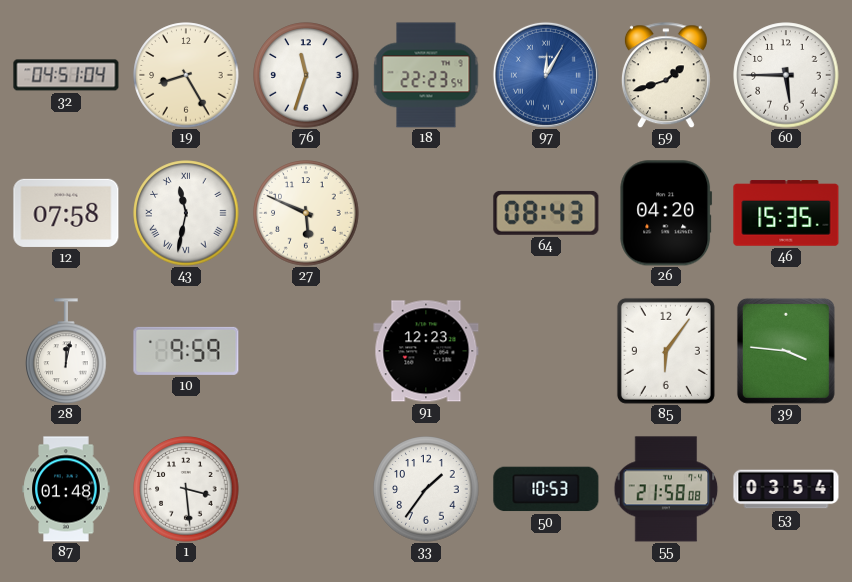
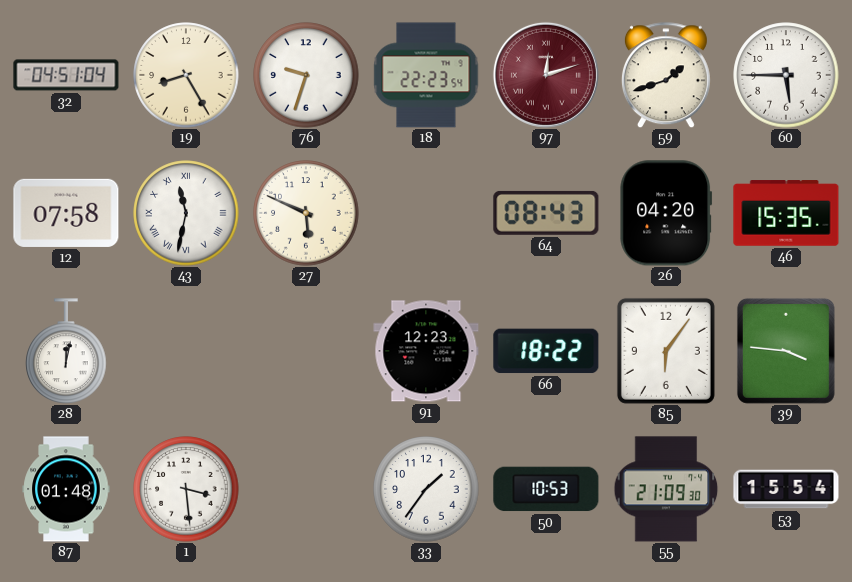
76: 11:33 -> 9:33
97: 12:05 -> 12:12
97 dial: blue -> burgundy
10: 9:59 -> none
66: none -> 18:22
55: 21:58 -> 21:09
53: 03:54 -> 15:54
